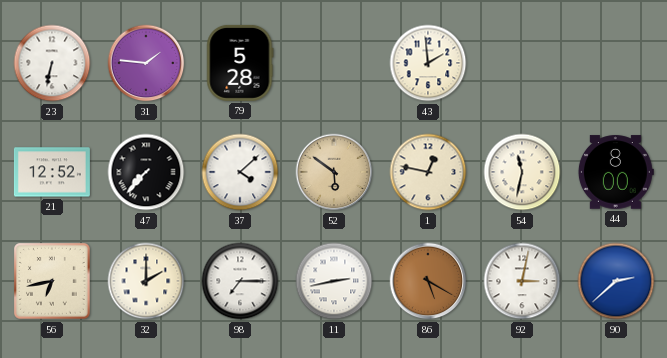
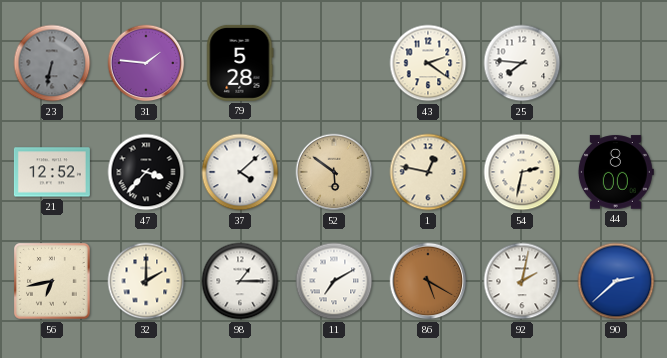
23 dial: white -> grey
43: 1:59 -> 2:21
25: none -> 7:46
47: 7:37 -> 3:37
54: 11:32 -> 2:32
98: 7:15 -> 1:15
11: 2:43 -> 7:10
92: 3:02 -> 2:02
